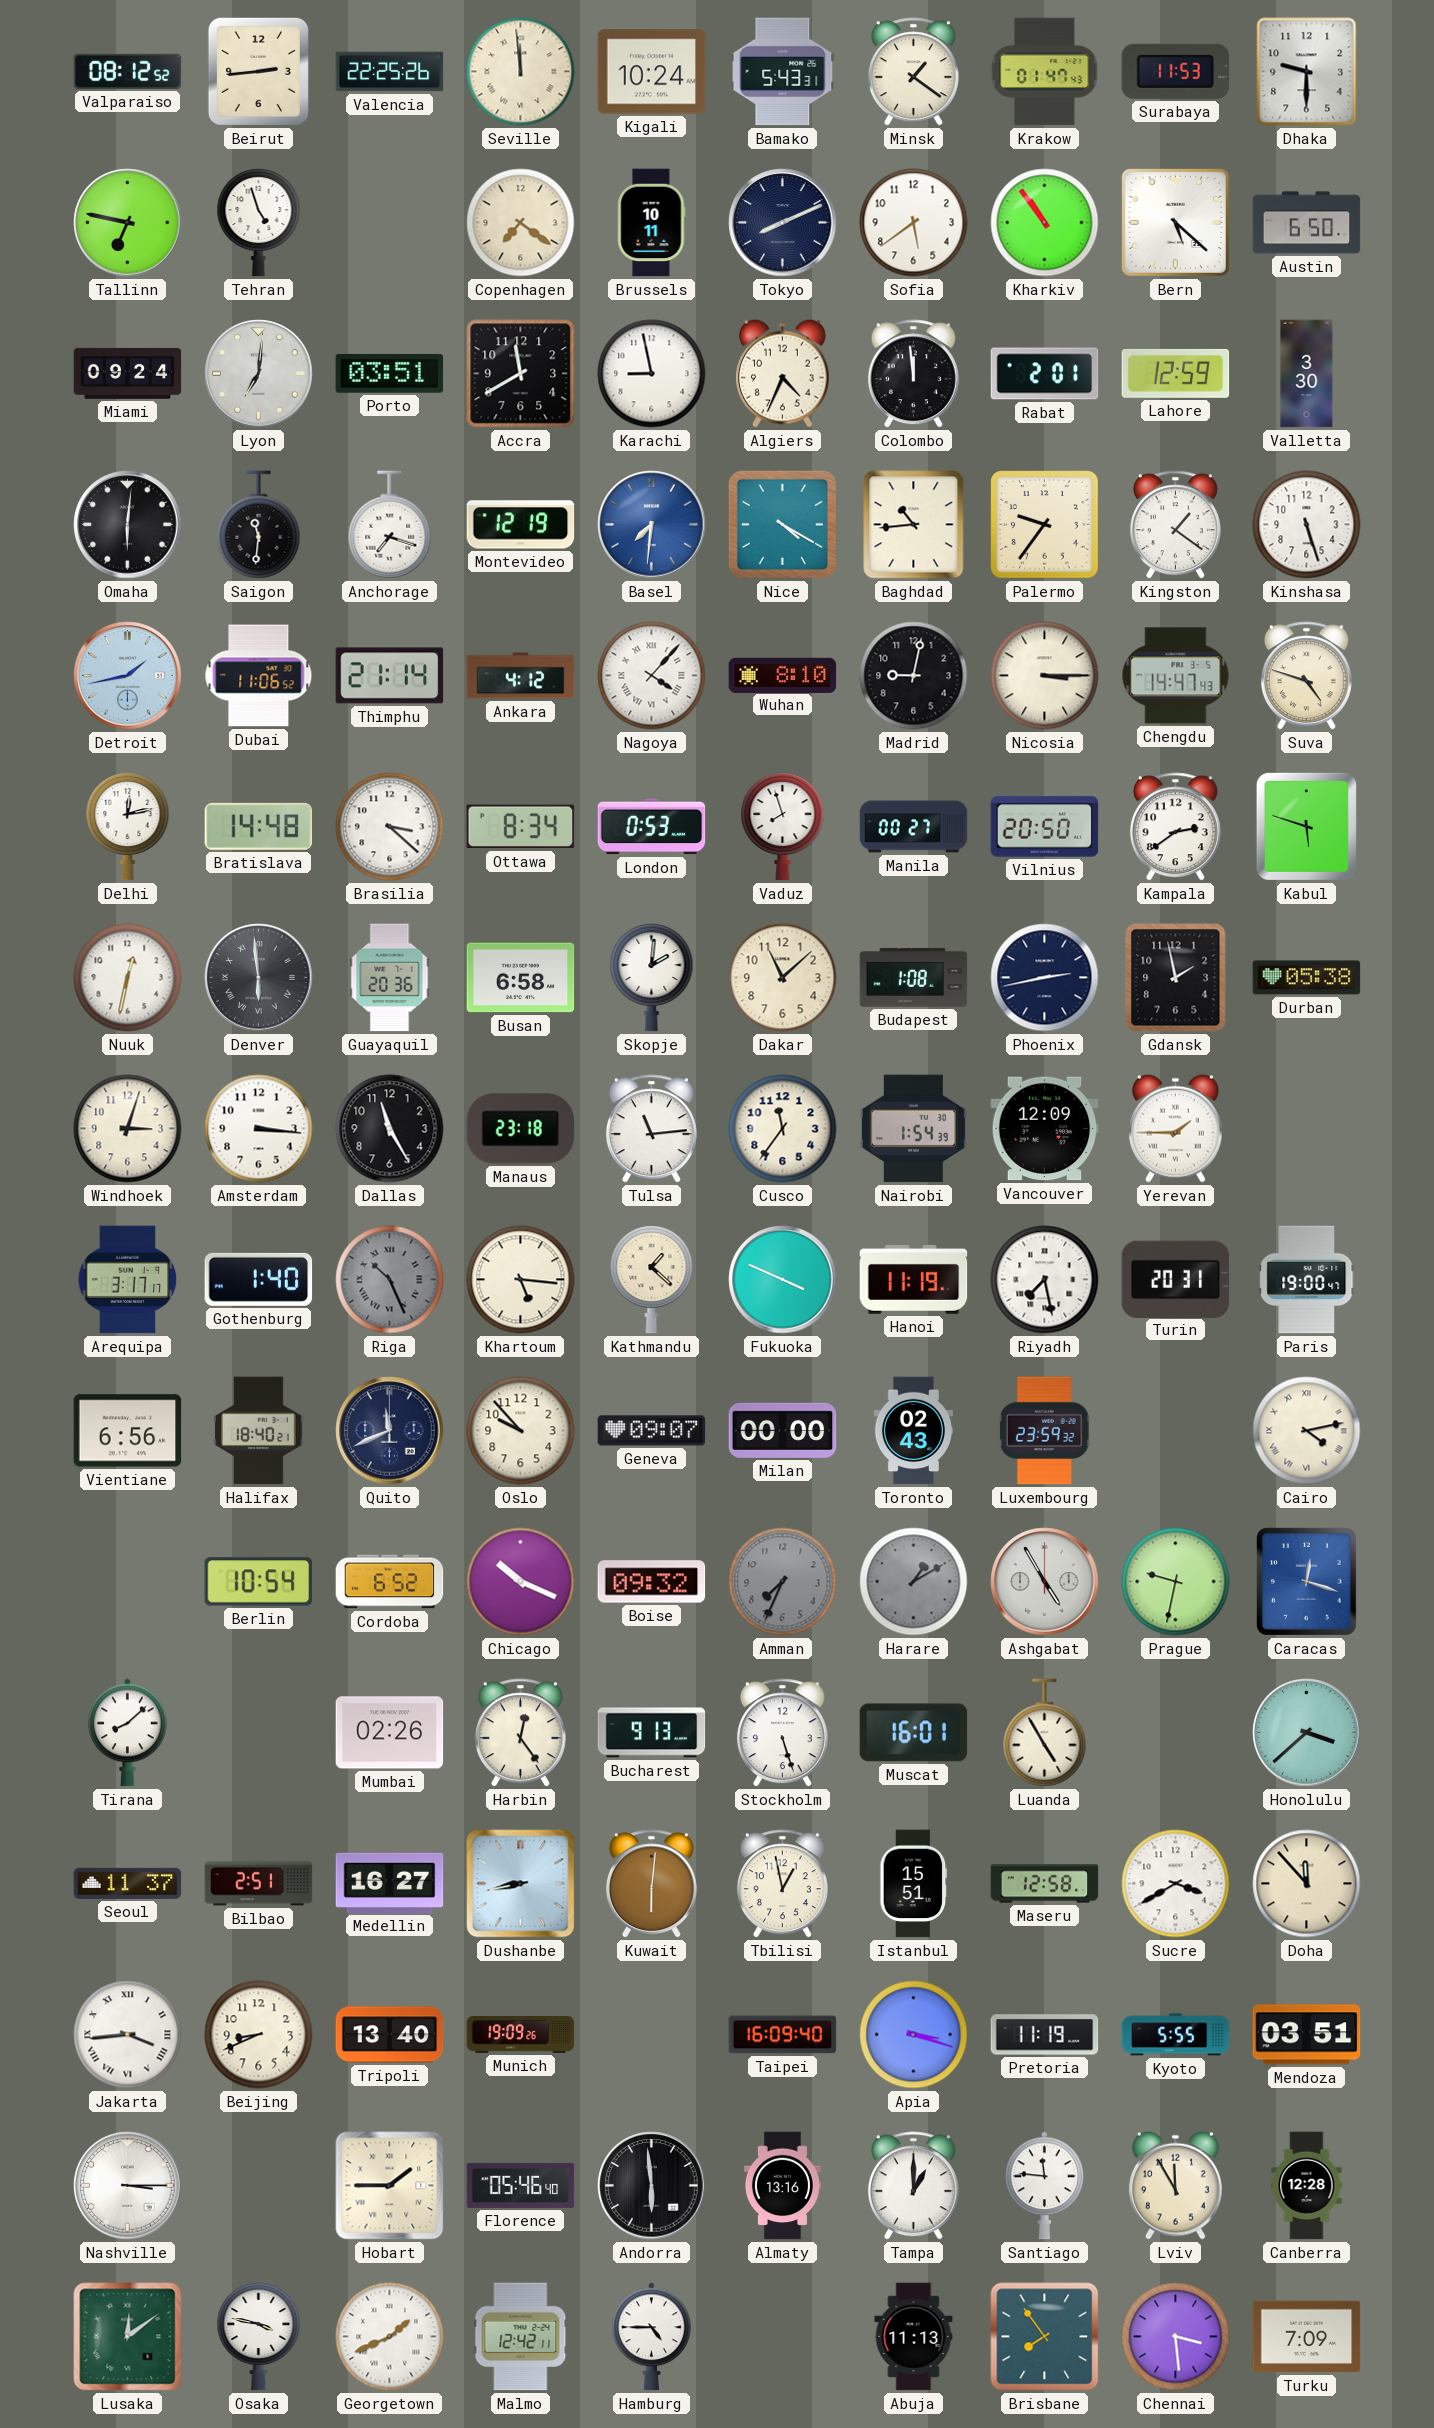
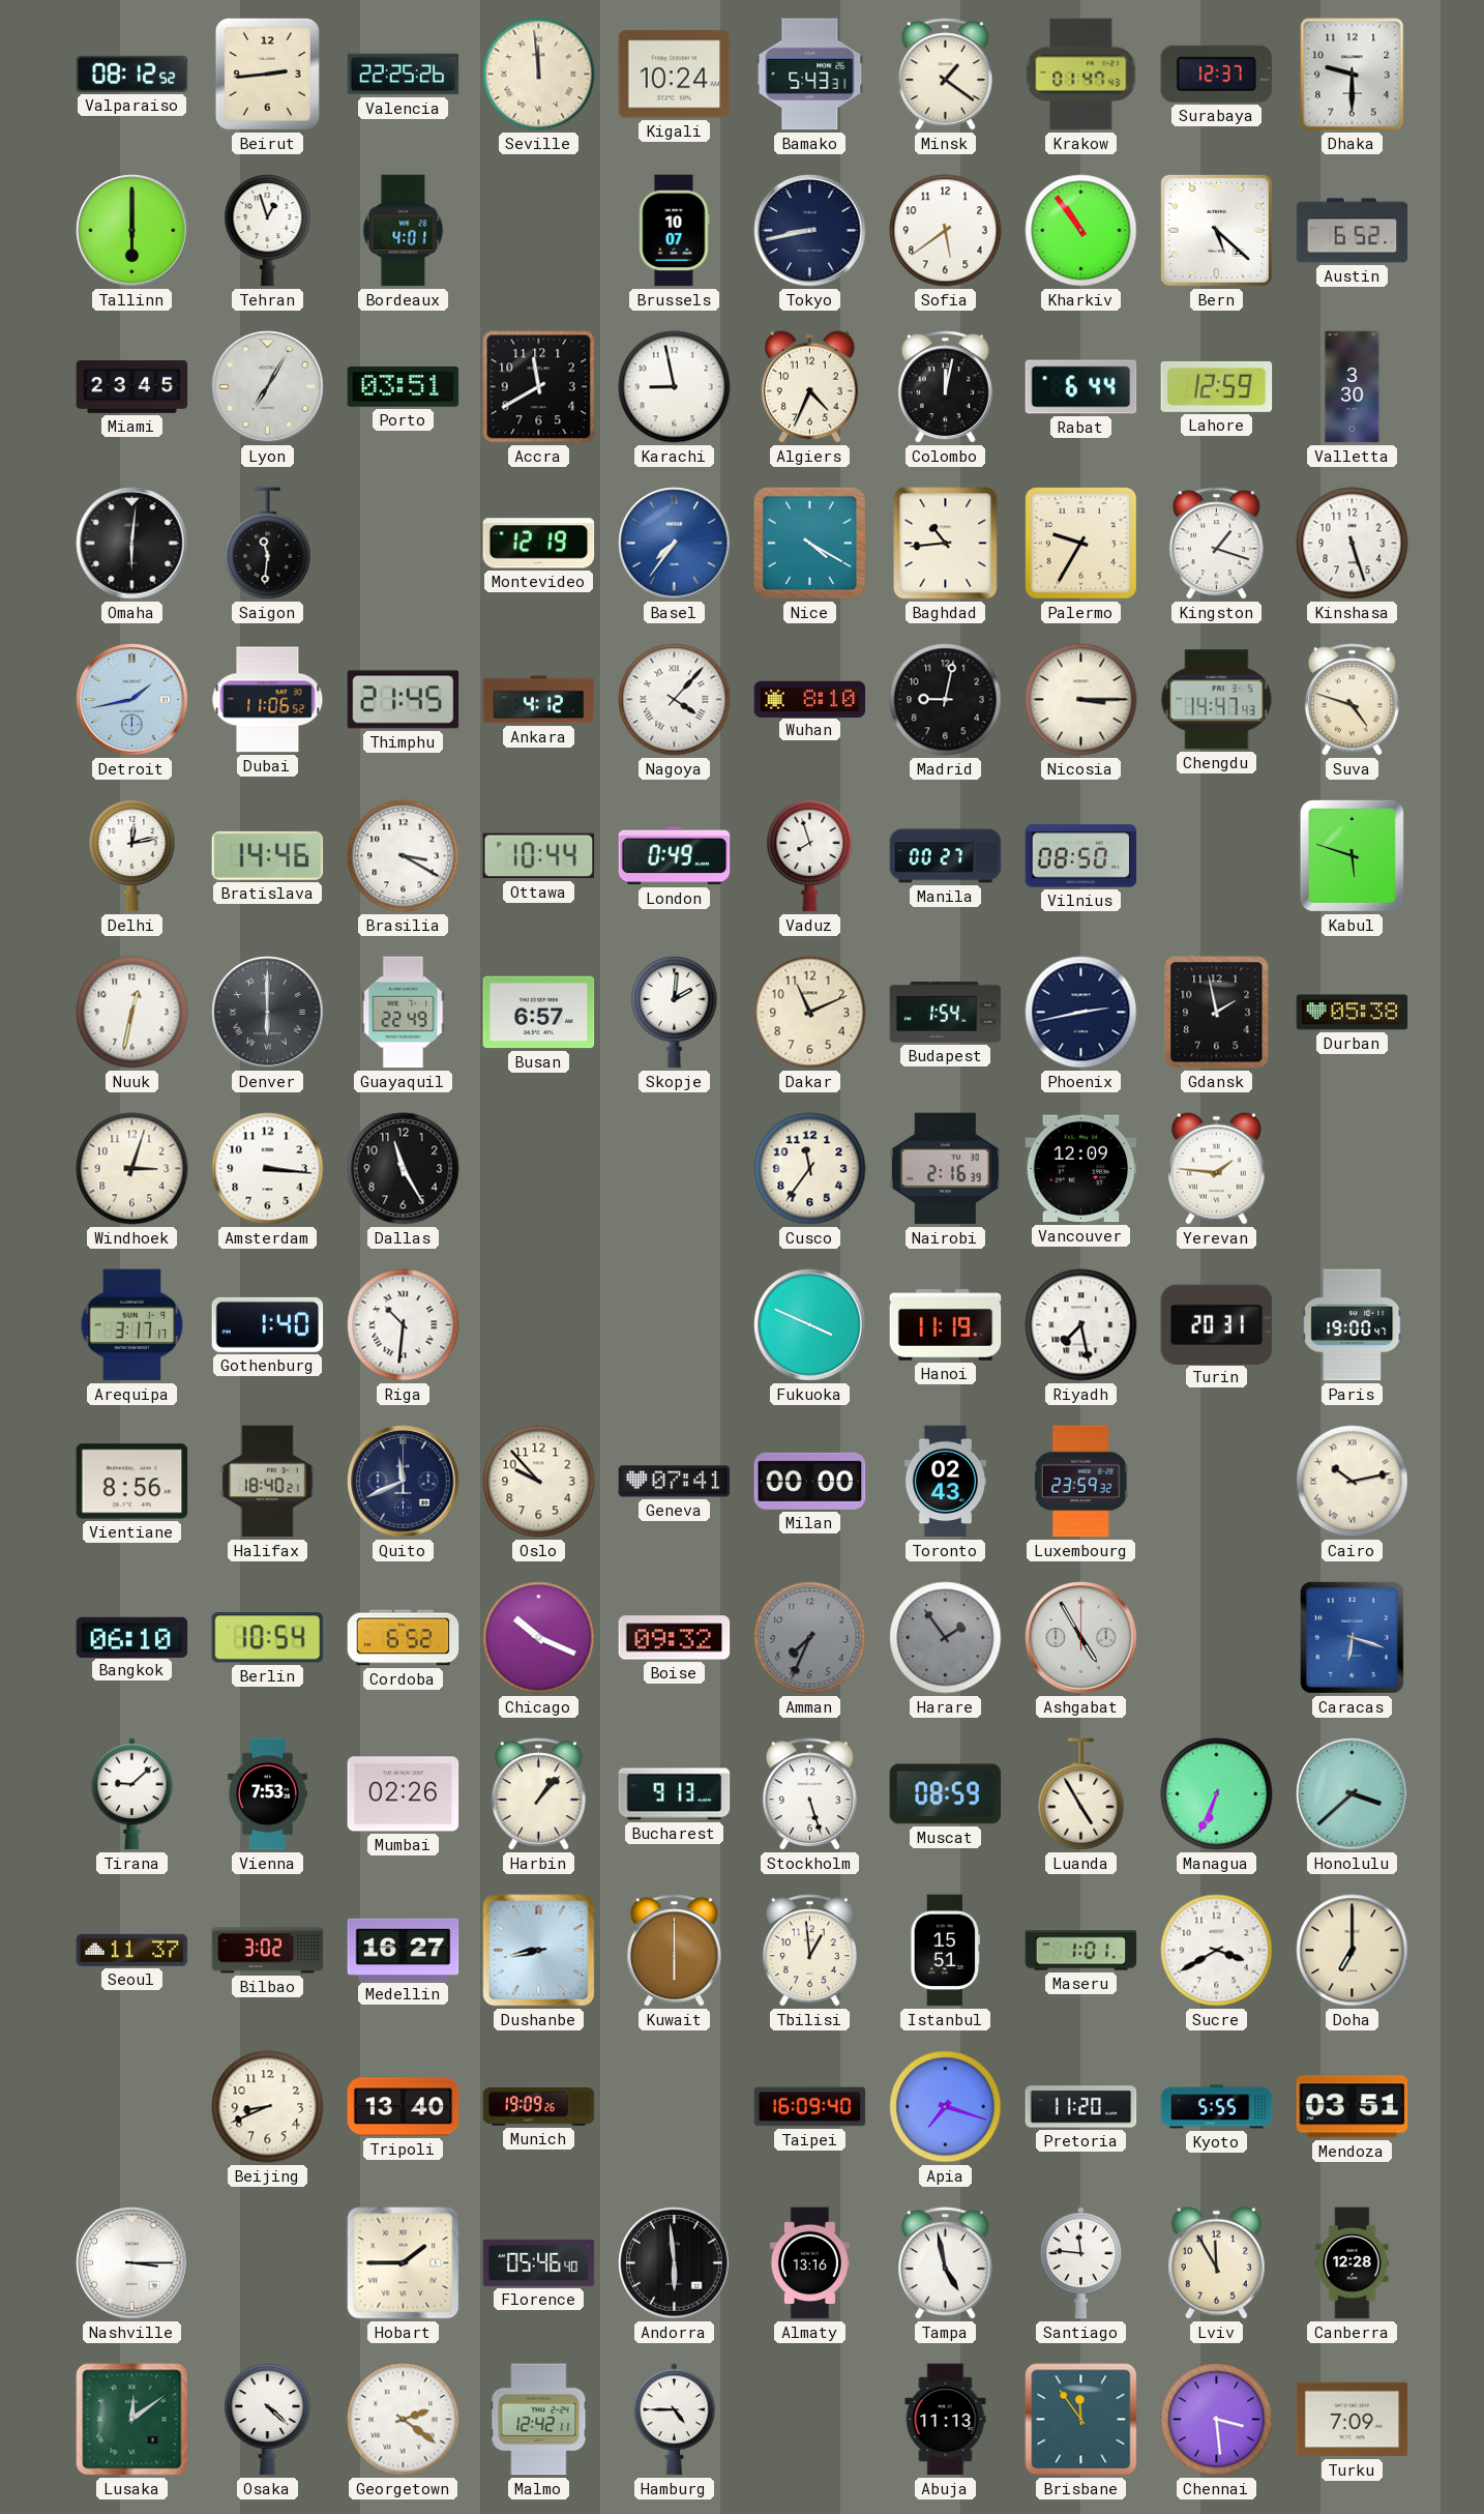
Surabaya: 11:53 -> 12:37
Tallinn: 6:47 -> 6:00
Tehran: 4:57 -> 12:57
Bordeaux: none -> 4:01
Copenhagen: 7:21 -> none
Brussels: 10:11 -> 10:07
Tokyo: 8:11 -> 8:43
Austin: 6:50 -> 6:52
Miami: 09:24 -> 23:45
Lyon: 7:01 -> 7:05
Colombo: 11:59 -> 12:02
Rabat: 2:01 -> 6:44
Anchorage: 7:18 -> none
Basel: 7:31 -> 7:36
Palermo: 9:36 -> 9:35
Kingston: 1:21 -> 1:18
Thimphu: 21:14 -> 21:45
Bratislava: 14:48 -> 14:46
Brasilia: 3:22 -> 3:20
Ottawa: 8:34 -> 10:44
London: 0:53 -> 0:49
Vilnius: 20:50 -> 08:50
Kampala: 2:39 -> none
Denver: 5:59 -> 6:00
Guayaquil: 20:36 -> 22:49
Busan: 6:58 -> 6:57
Dakar: 11:08 -> 11:11
Budapest: 1:08 -> 1:54
Manaus: 23:18 -> none
Tulsa: 11:14 -> none
Nairobi: 1:54 -> 2:16
Yerevan: 1:45 -> 1:46
Riga: 10:26 -> 10:31
Riga dial: grey -> white
Khartoum: 5:16 -> none
Kathmandu: 1:22 -> none
Vientiane: 6:56 -> 8:56
Geneva: 09:07 -> 07:41
Cairo: 4:13 -> 10:13
Bangkok: none -> 06:10
Harare: 1:10 -> 1:54
Prague: 9:32 -> none
Caracas: 12:18 -> 6:18
Tirana: 8:08 -> 9:08
Vienna: none -> 7:53
Harbin: 12:24 -> 1:07
Muscat: 16:01 -> 08:59
Managua: none -> 6:34
Bilbao: 2:51 -> 3:02
Kuwait: 6:01 -> 6:00
Tbilisi: 12:58 -> 12:59
Maseru: 12:58 -> 1:01
Doha: 11:53 -> 7:00
Jakarta: 3:44 -> none
Apia: 3:18 -> 7:18
Pretoria: 11:19 -> 11:20
Tampa: 1:00 -> 4:58
Osaka: 3:47 -> 4:22
Georgetown: 1:41 -> 2:21
Brisbane: 7:54 -> 11:54
